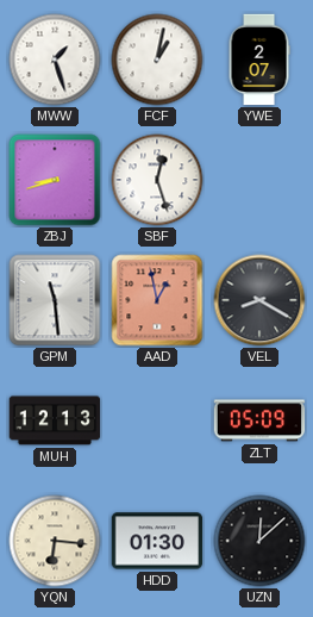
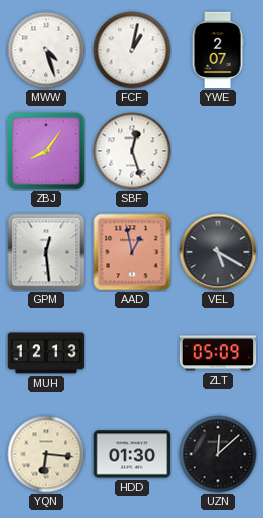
MWW: 1:27 -> 4:27
ZBJ: 8:42 -> 8:06
GPM: 11:29 -> 12:29
VEL: 8:20 -> 5:20
